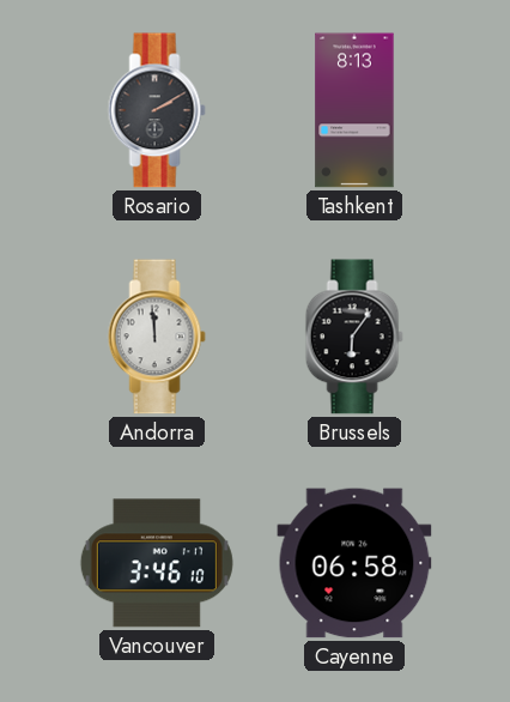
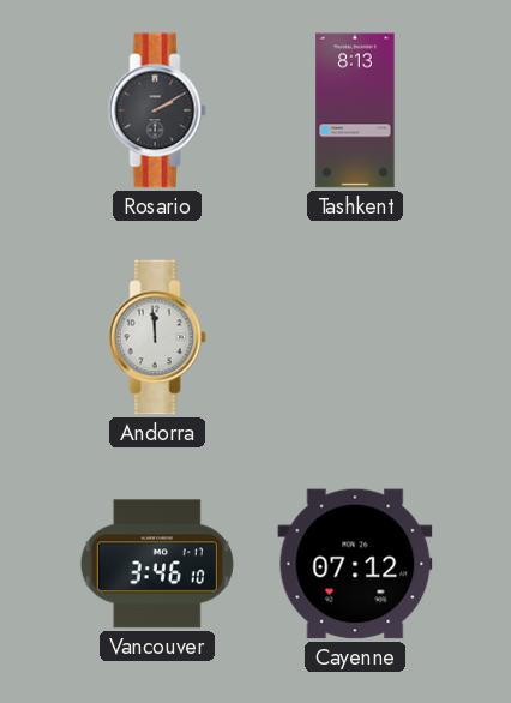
Brussels: 6:06 -> none
Cayenne: 06:58 -> 07:12
